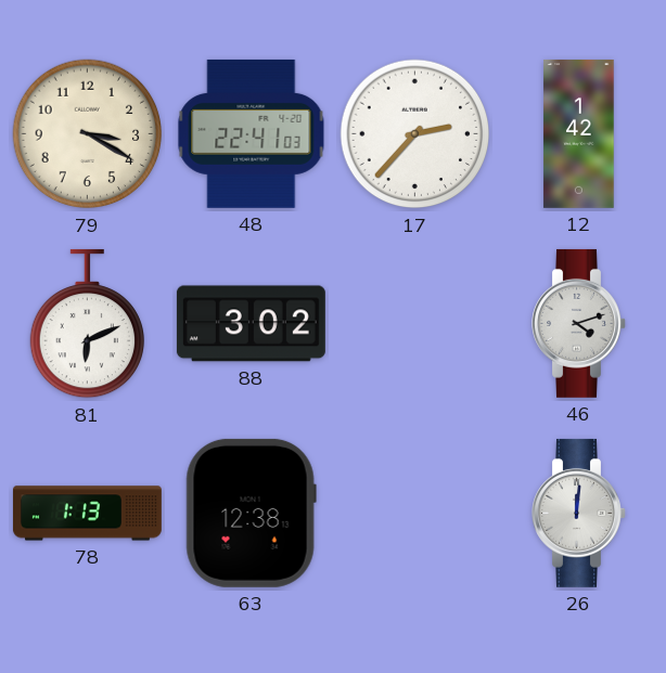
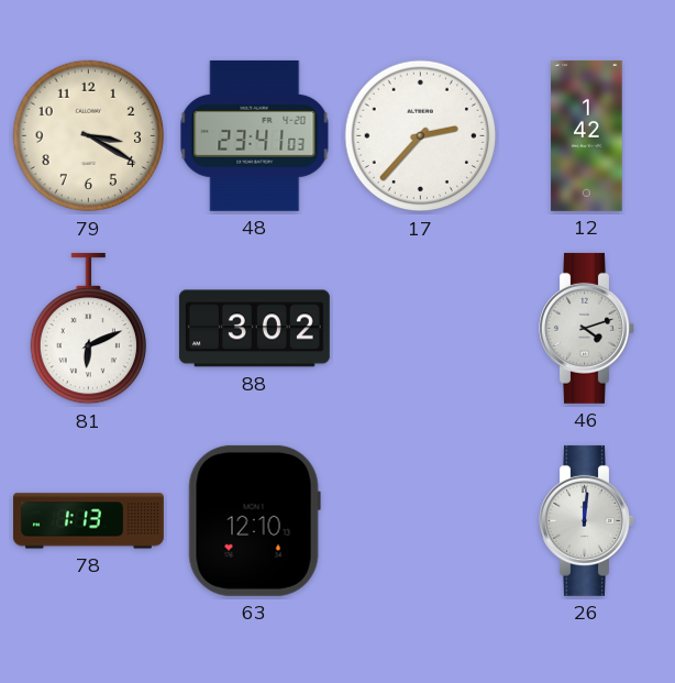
48: 22:41 -> 23:41
63: 12:38 -> 12:10
